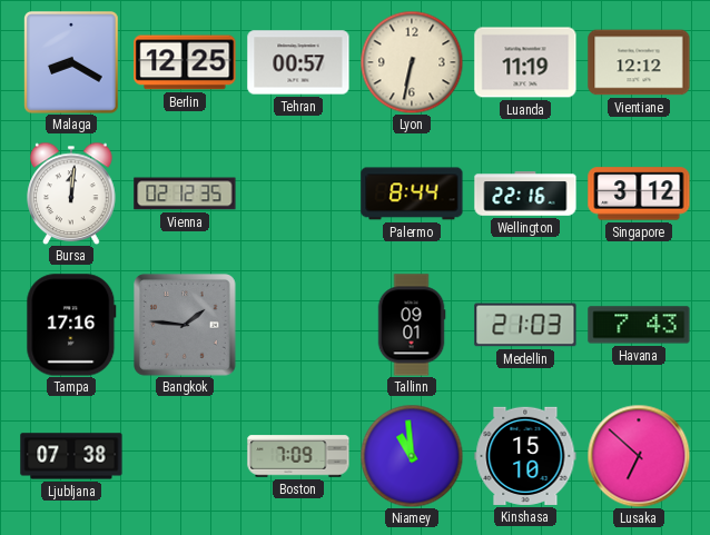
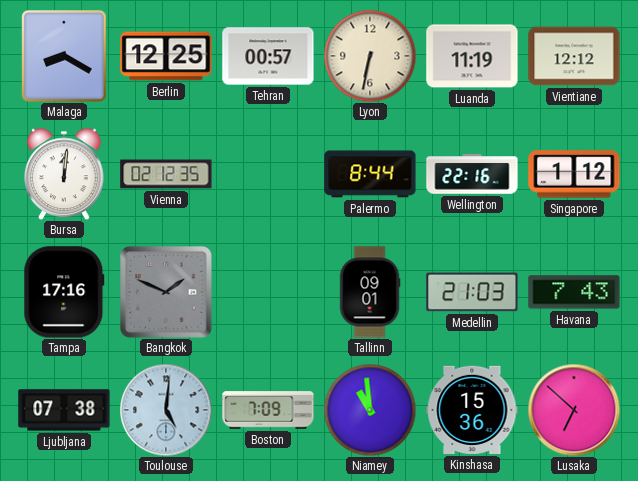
Singapore: 3:12 -> 1:12
Bangkok: 1:46 -> 1:49
Toulouse: none -> 5:01
Kinshasa: 15:10 -> 15:36
